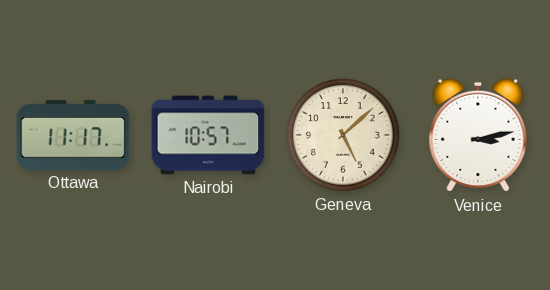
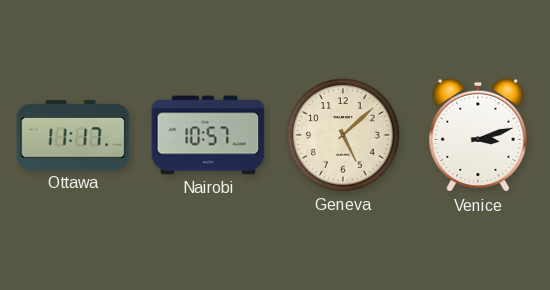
Venice: 3:13 -> 3:12
